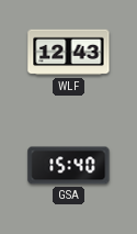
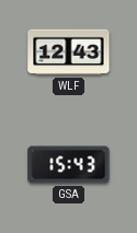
GSA: 15:40 -> 15:43
